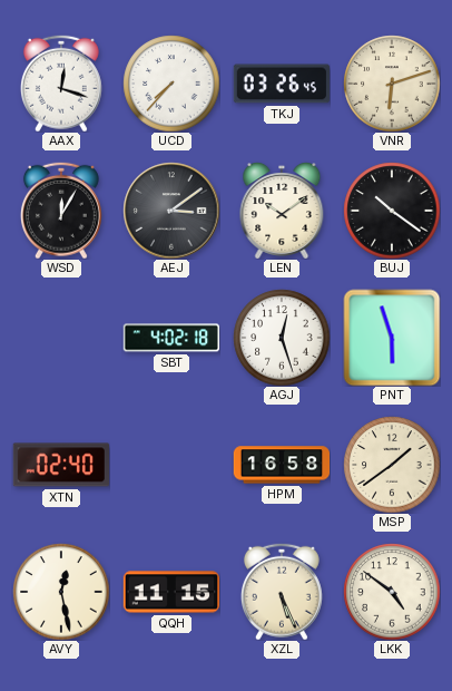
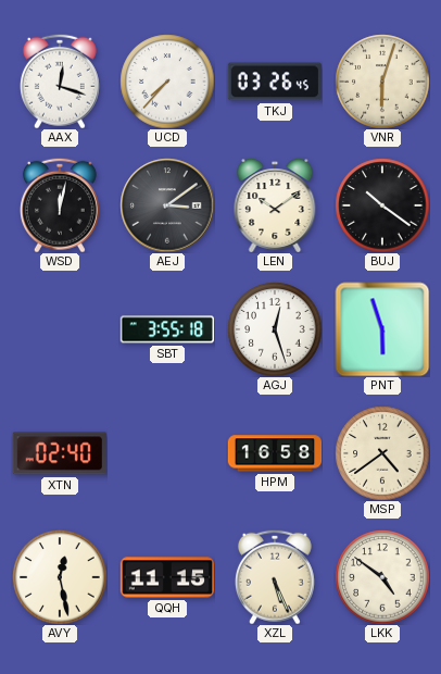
VNR: 6:12 -> 6:03
WSD: 12:05 -> 12:02
SBT: 4:02 -> 3:55
MSP: 1:39 -> 4:39
